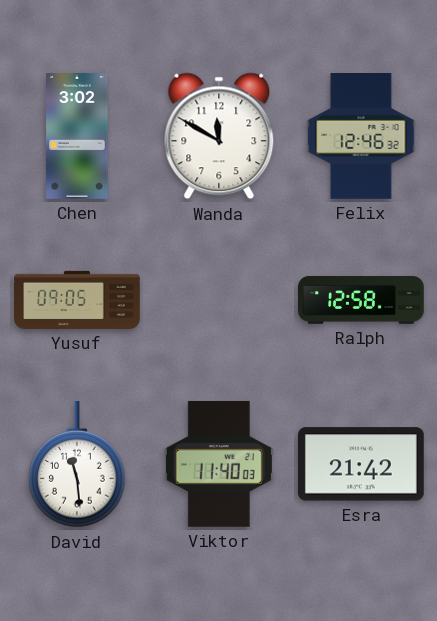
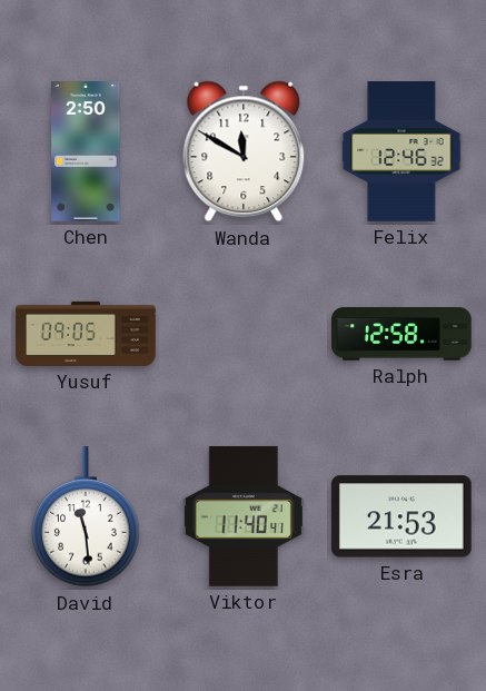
Chen: 3:02 -> 2:50
Viktor: 11:40:03 -> 11:40:41
Esra: 21:42 -> 21:53
